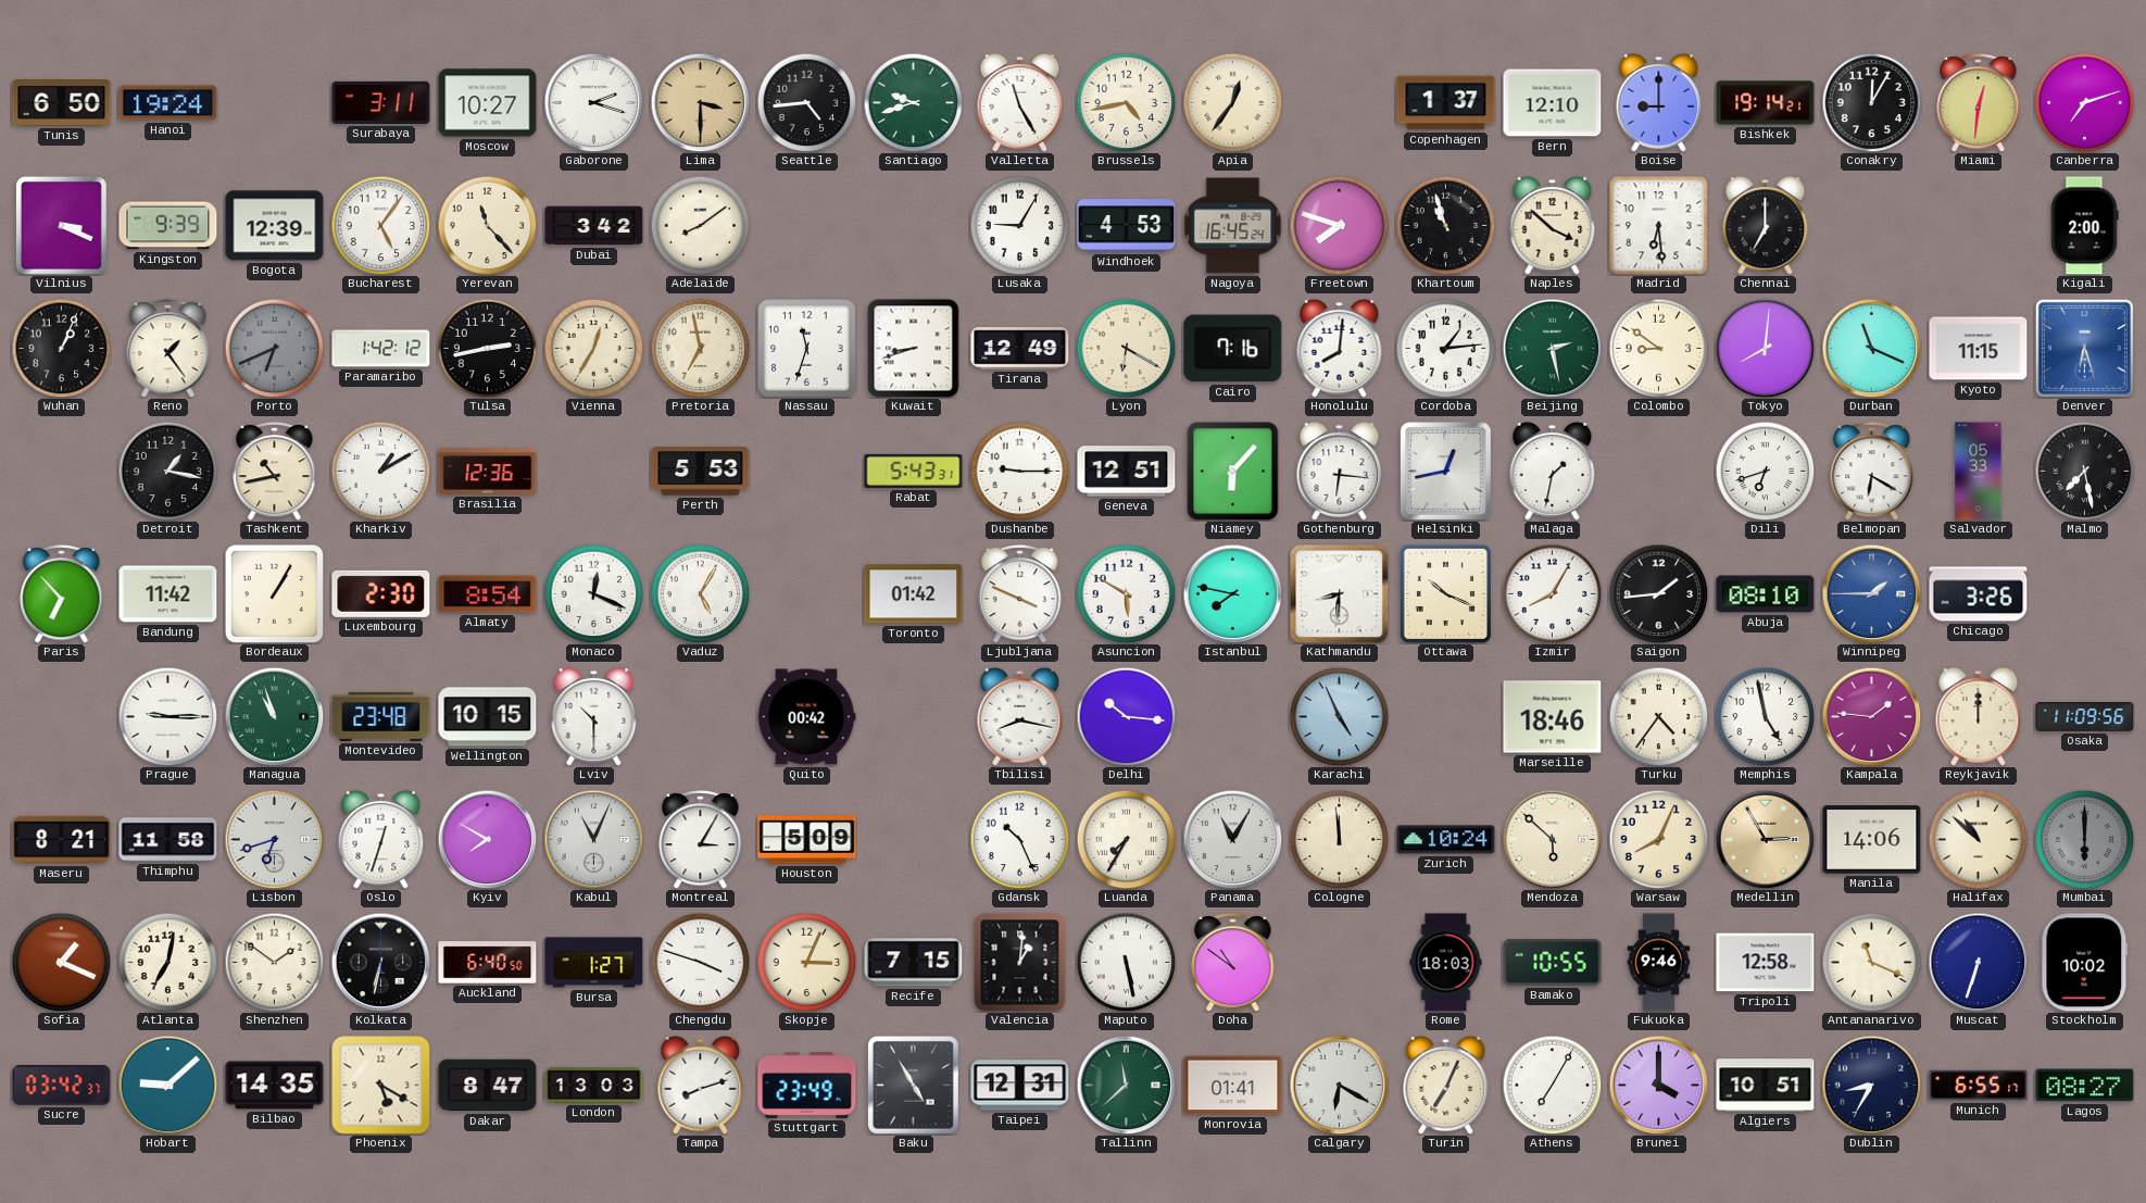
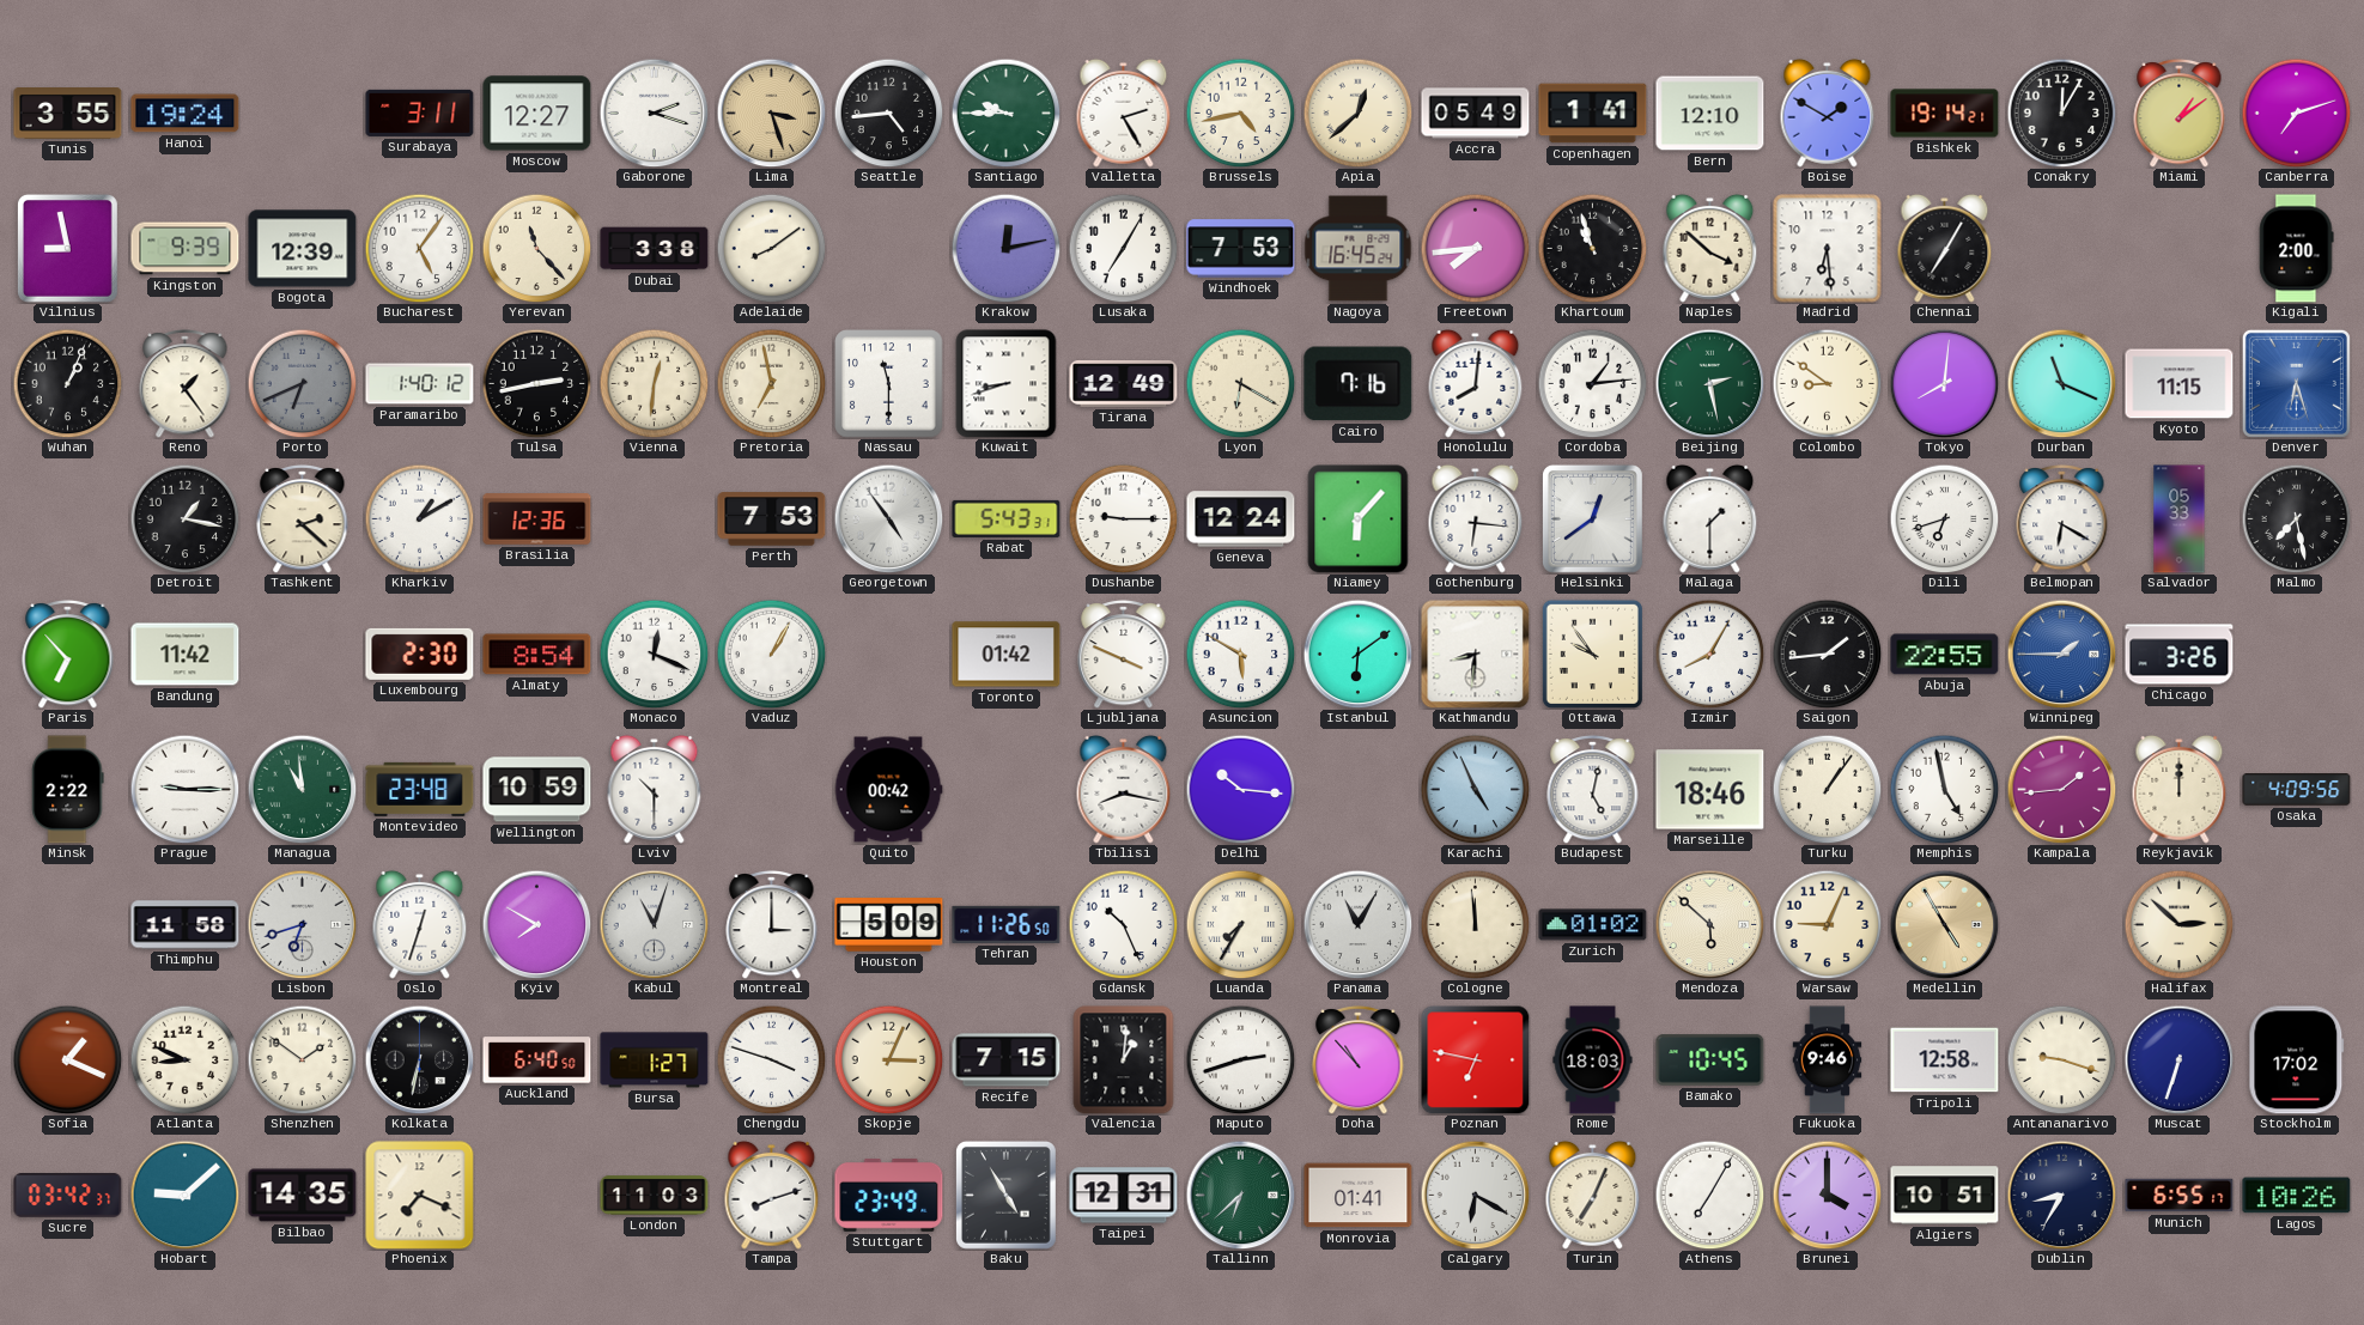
Tunis: 6:50 -> 3:55
Moscow: 10:27 -> 12:27
Lima: 3:30 -> 3:27
Santiago: 9:42 -> 9:45
Valletta: 11:25 -> 2:25
Apia: 12:36 -> 12:38
Accra: none -> 05:49
Copenhagen: 1:37 -> 1:41
Boise: 9:00 -> 1:50
Miami: 12:31 -> 1:09
Vilnius: 3:19 -> 8:58
Dubai: 3:42 -> 3:38
Krakow: none -> 12:13
Lusaka: 9:05 -> 7:05
Windhoek: 4:53 -> 7:53
Freetown: 7:48 -> 7:44
Chennai: 7:00 -> 7:05
Paramaribo: 1:42 -> 1:40
Vienna: 12:35 -> 12:31
Nassau: 11:33 -> 11:30
Tashkent: 10:43 -> 2:22
Perth: 5:53 -> 7:53
Georgetown: none -> 4:54
Geneva: 12:51 -> 12:24
Helsinki: 12:43 -> 12:39
Malaga: 1:32 -> 1:30
Bordeaux: 1:05 -> none
Vaduz: 5:05 -> 1:05
Istanbul: 7:47 -> 6:09
Ottawa: 10:19 -> 9:54
Abuja: 08:10 -> 22:55
Minsk: none -> 2:22
Managua: 10:57 -> 10:59
Wellington: 10:15 -> 10:59
Budapest: none -> 5:02
Turku: 4:36 -> 1:06
Kampala: 1:46 -> 1:44
Osaka: 11:09 -> 4:09
Maseru: 8:21 -> none
Kabul: 11:04 -> 11:03
Montreal: 3:05 -> 3:00
Tehran: none -> 11:26
Zurich: 10:24 -> 01:02
Warsaw: 8:04 -> 9:04
Medellin: 2:55 -> 4:55
Manila: 14:06 -> none
Halifax: 10:52 -> 2:52
Mumbai: 6:00 -> none
Atlanta: 7:02 -> 8:49
Maputo: 5:28 -> 2:42
Doha: 10:51 -> 10:53
Poznan: none -> 6:47
Bamako: 10:55 -> 10:45
Antananarivo: 11:19 -> 9:18
Stockholm: 10:02 -> 17:02
Phoenix: 5:20 -> 7:19
Dakar: 8:47 -> none
London: 13:03 -> 11:03
Tallinn: 11:38 -> 6:38
Lagos: 08:27 -> 10:26
